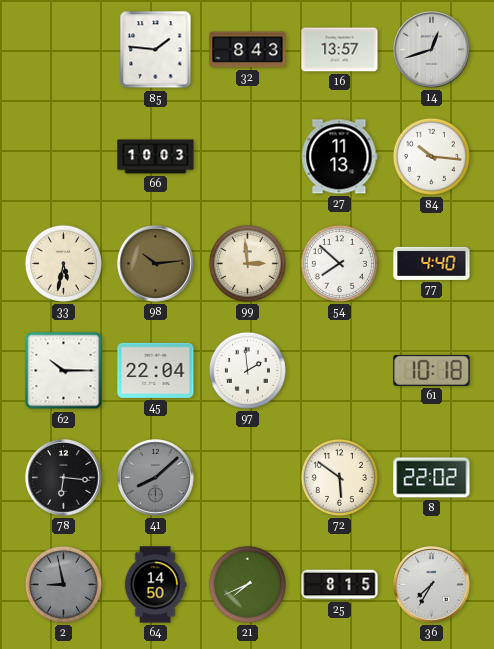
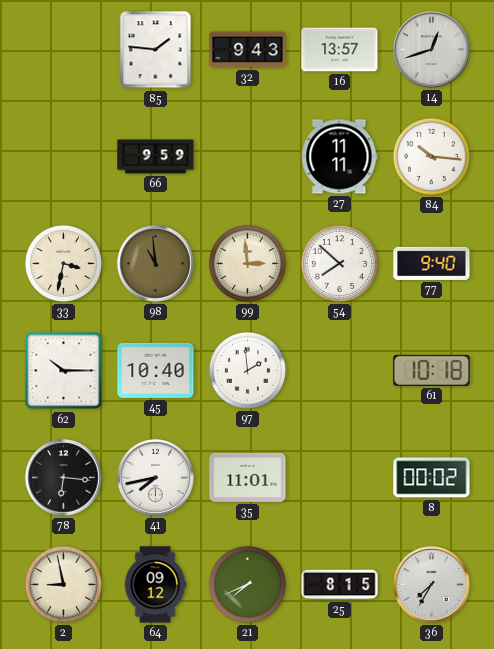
32: 8:43 -> 9:43
66: 10:03 -> 9:59
27: 11:13 -> 11:11
33: 5:32 -> 3:32
98: 10:14 -> 10:59
77: 4:40 -> 9:40
45: 22:04 -> 10:40
41: 8:08 -> 7:43
41 dial: grey -> white
35: none -> 11:01
72: 5:51 -> none
8: 22:02 -> 00:02
2 dial: grey -> cream
64: 14:50 -> 09:12
